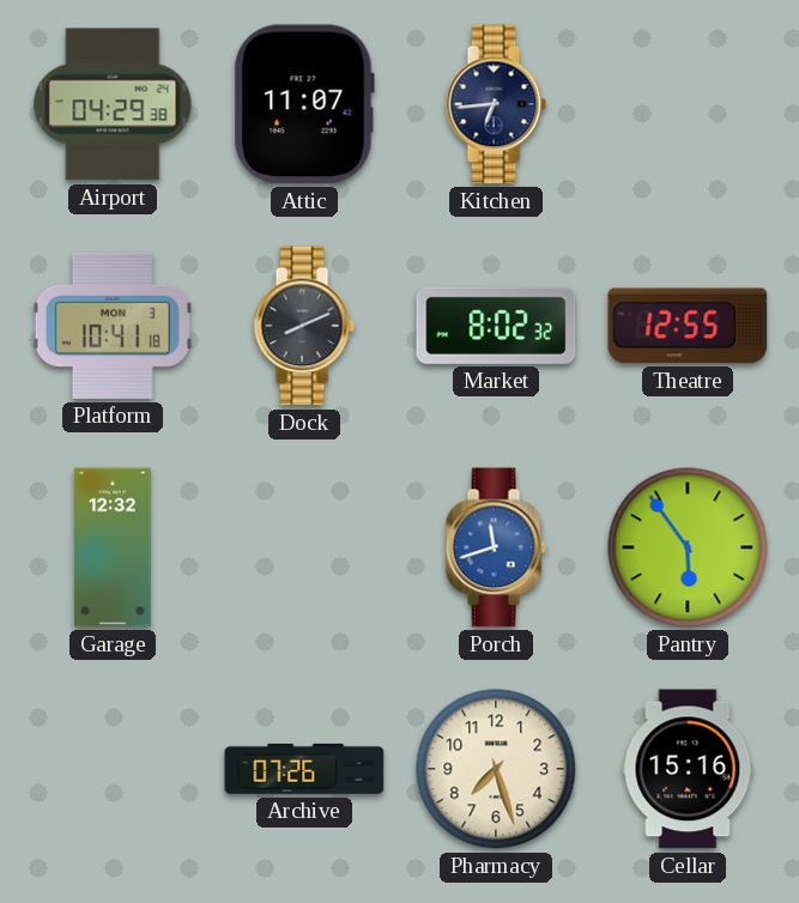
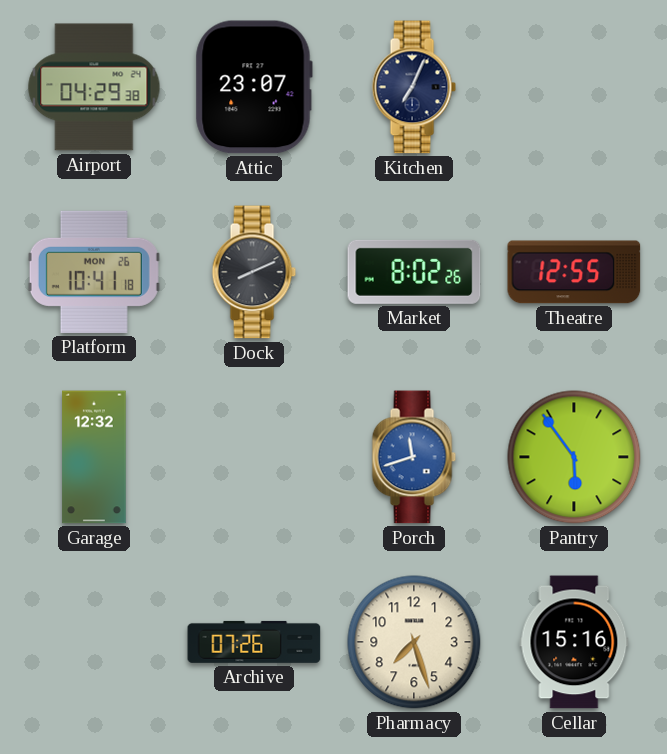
Attic: 11:07 -> 23:07
Kitchen: 6:44 -> 7:04
Platform date: MON 3 -> MON 26
Market: 8:02:32 -> 8:02:26
